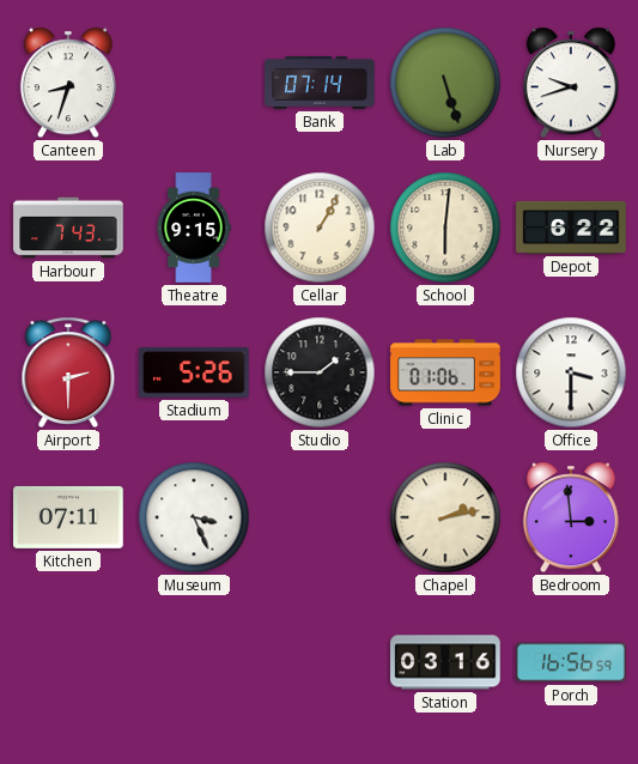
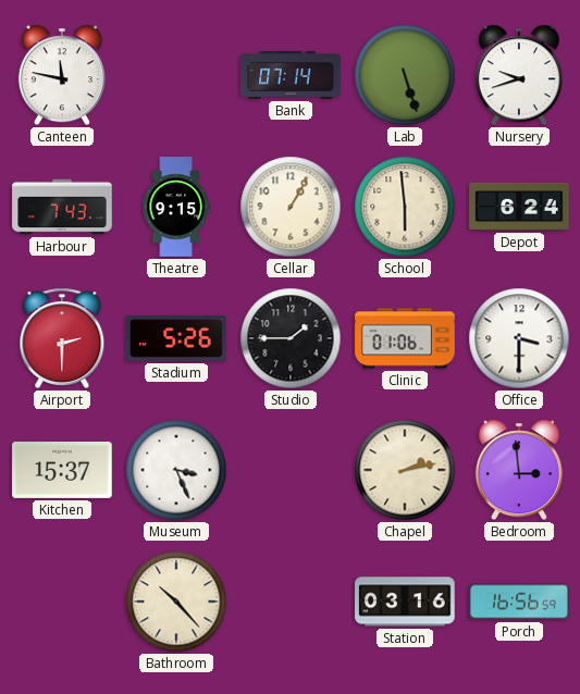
Canteen: 8:33 -> 11:47
School: 6:01 -> 5:59
Depot: 6:22 -> 6:24
Kitchen: 07:11 -> 15:37
Bathroom: none -> 10:23
